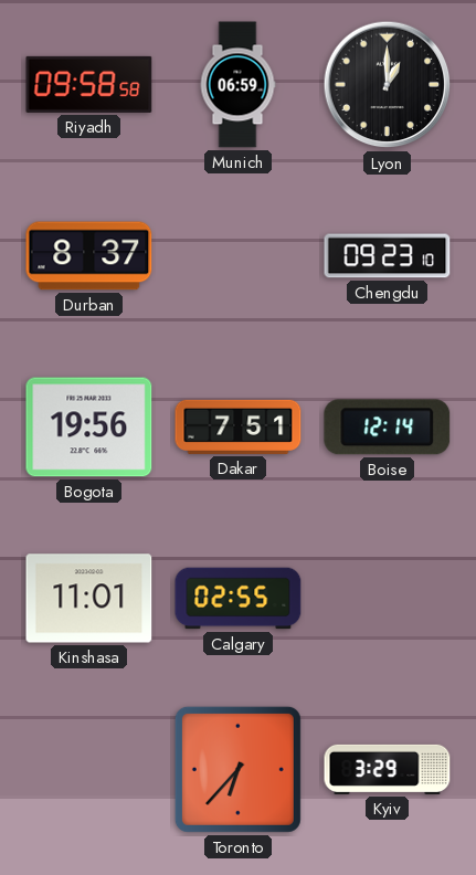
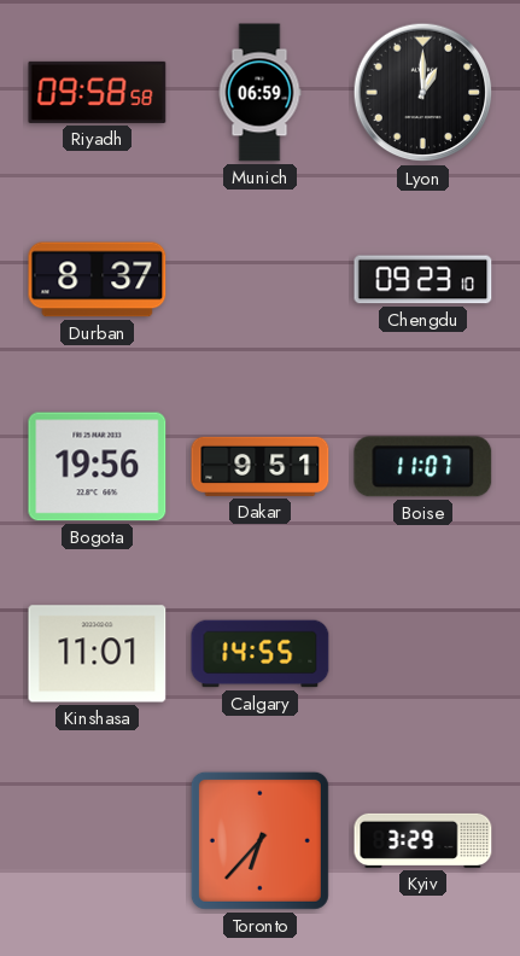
Dakar: 7:51 -> 9:51
Boise: 12:14 -> 11:07
Calgary: 02:55 -> 14:55
